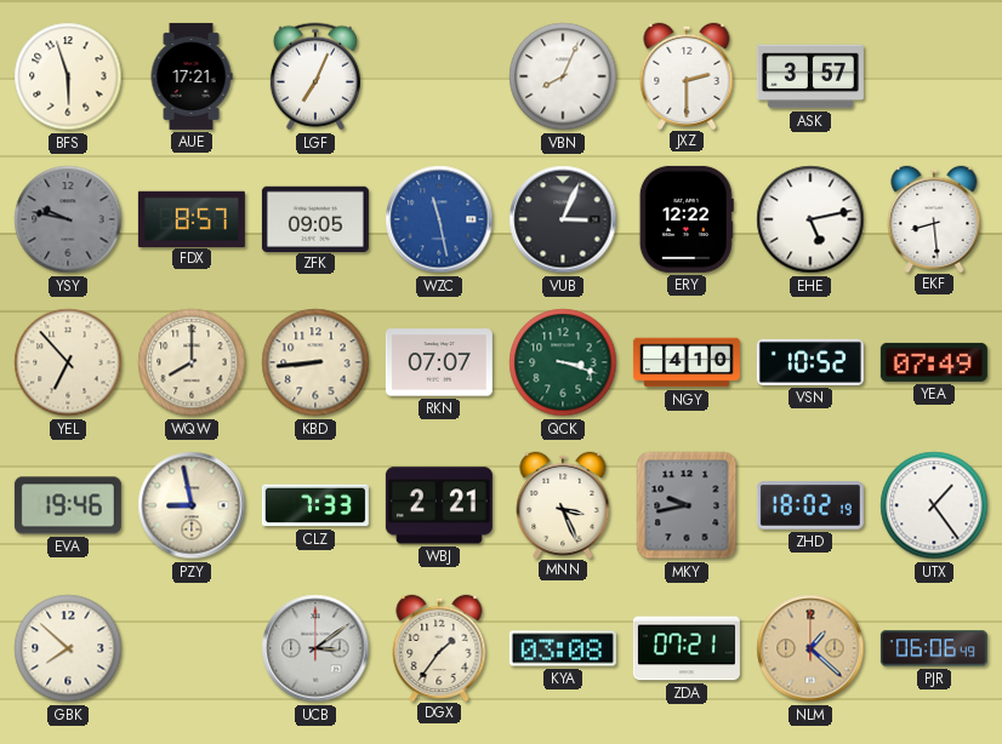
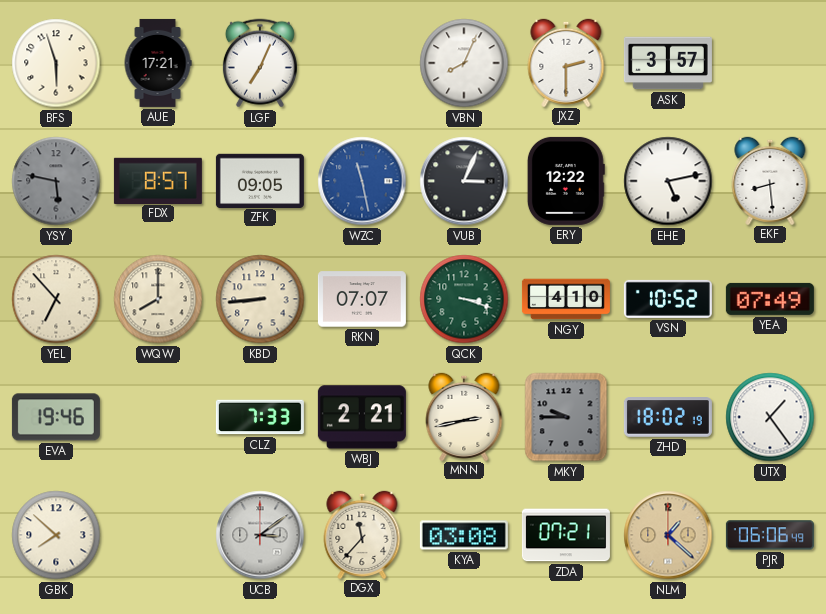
YSY: 9:47 -> 5:47
PZY: 8:58 -> none
MNN: 3:26 -> 2:43
MKY: 9:43 -> 9:45
DGX: 1:36 -> 11:37
